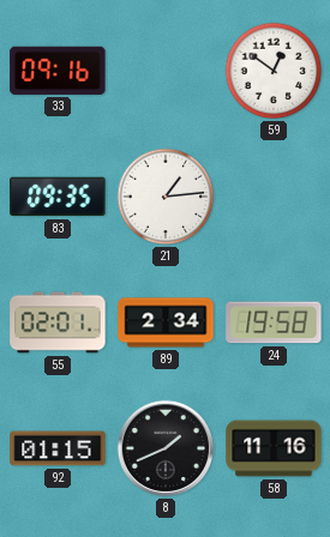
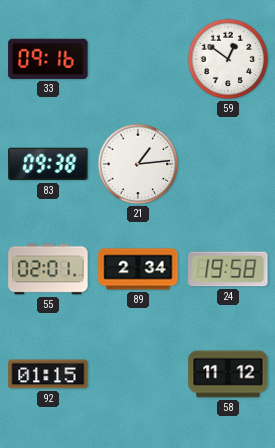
83: 09:35 -> 09:38
8: 1:41 -> none
58: 11:16 -> 11:12
